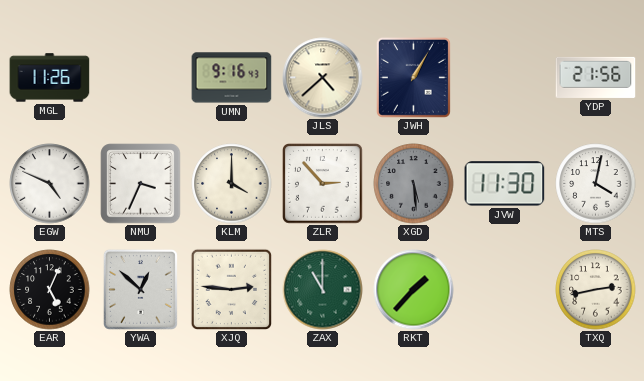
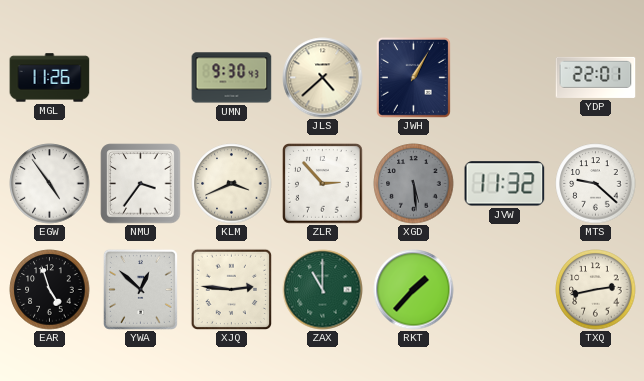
UMN: 9:16 -> 9:30
YDP: 21:56 -> 22:01
EGW: 4:49 -> 4:54
NMU: 3:34 -> 3:36
KLM: 4:00 -> 3:41
JVW: 11:30 -> 11:32
MTS: 4:02 -> 9:22
EAR: 5:04 -> 4:57
